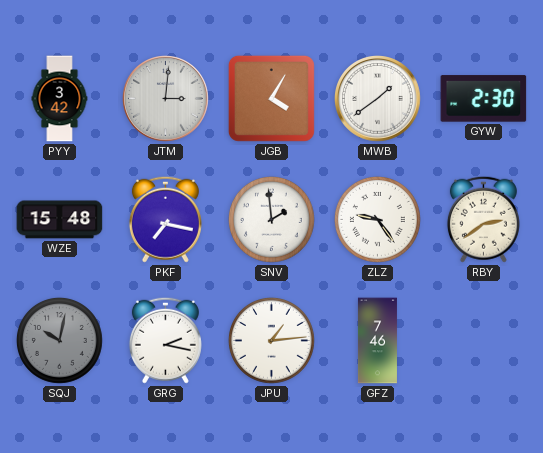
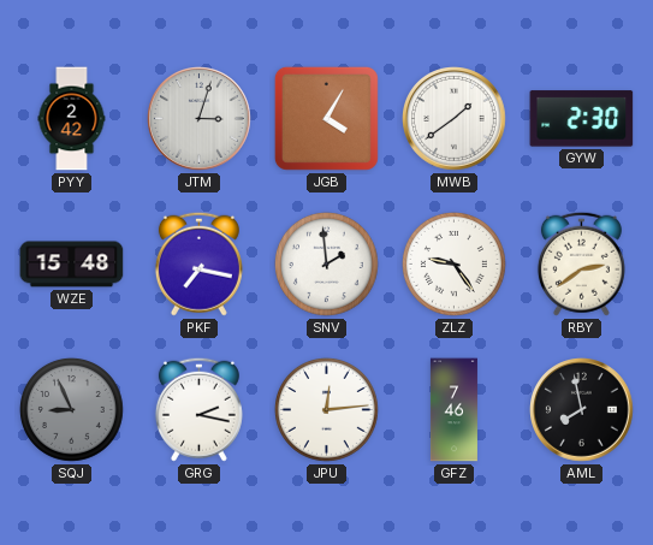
PYY: 3:42 -> 2:42
JTM: 3:01 -> 3:03
SQJ: 10:02 -> 8:56
JPU: 1:14 -> 12:14
AML: none -> 7:58
